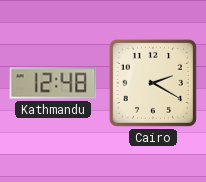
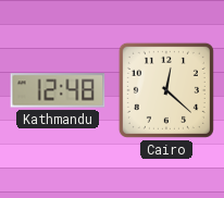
Cairo: 2:20 -> 12:22
